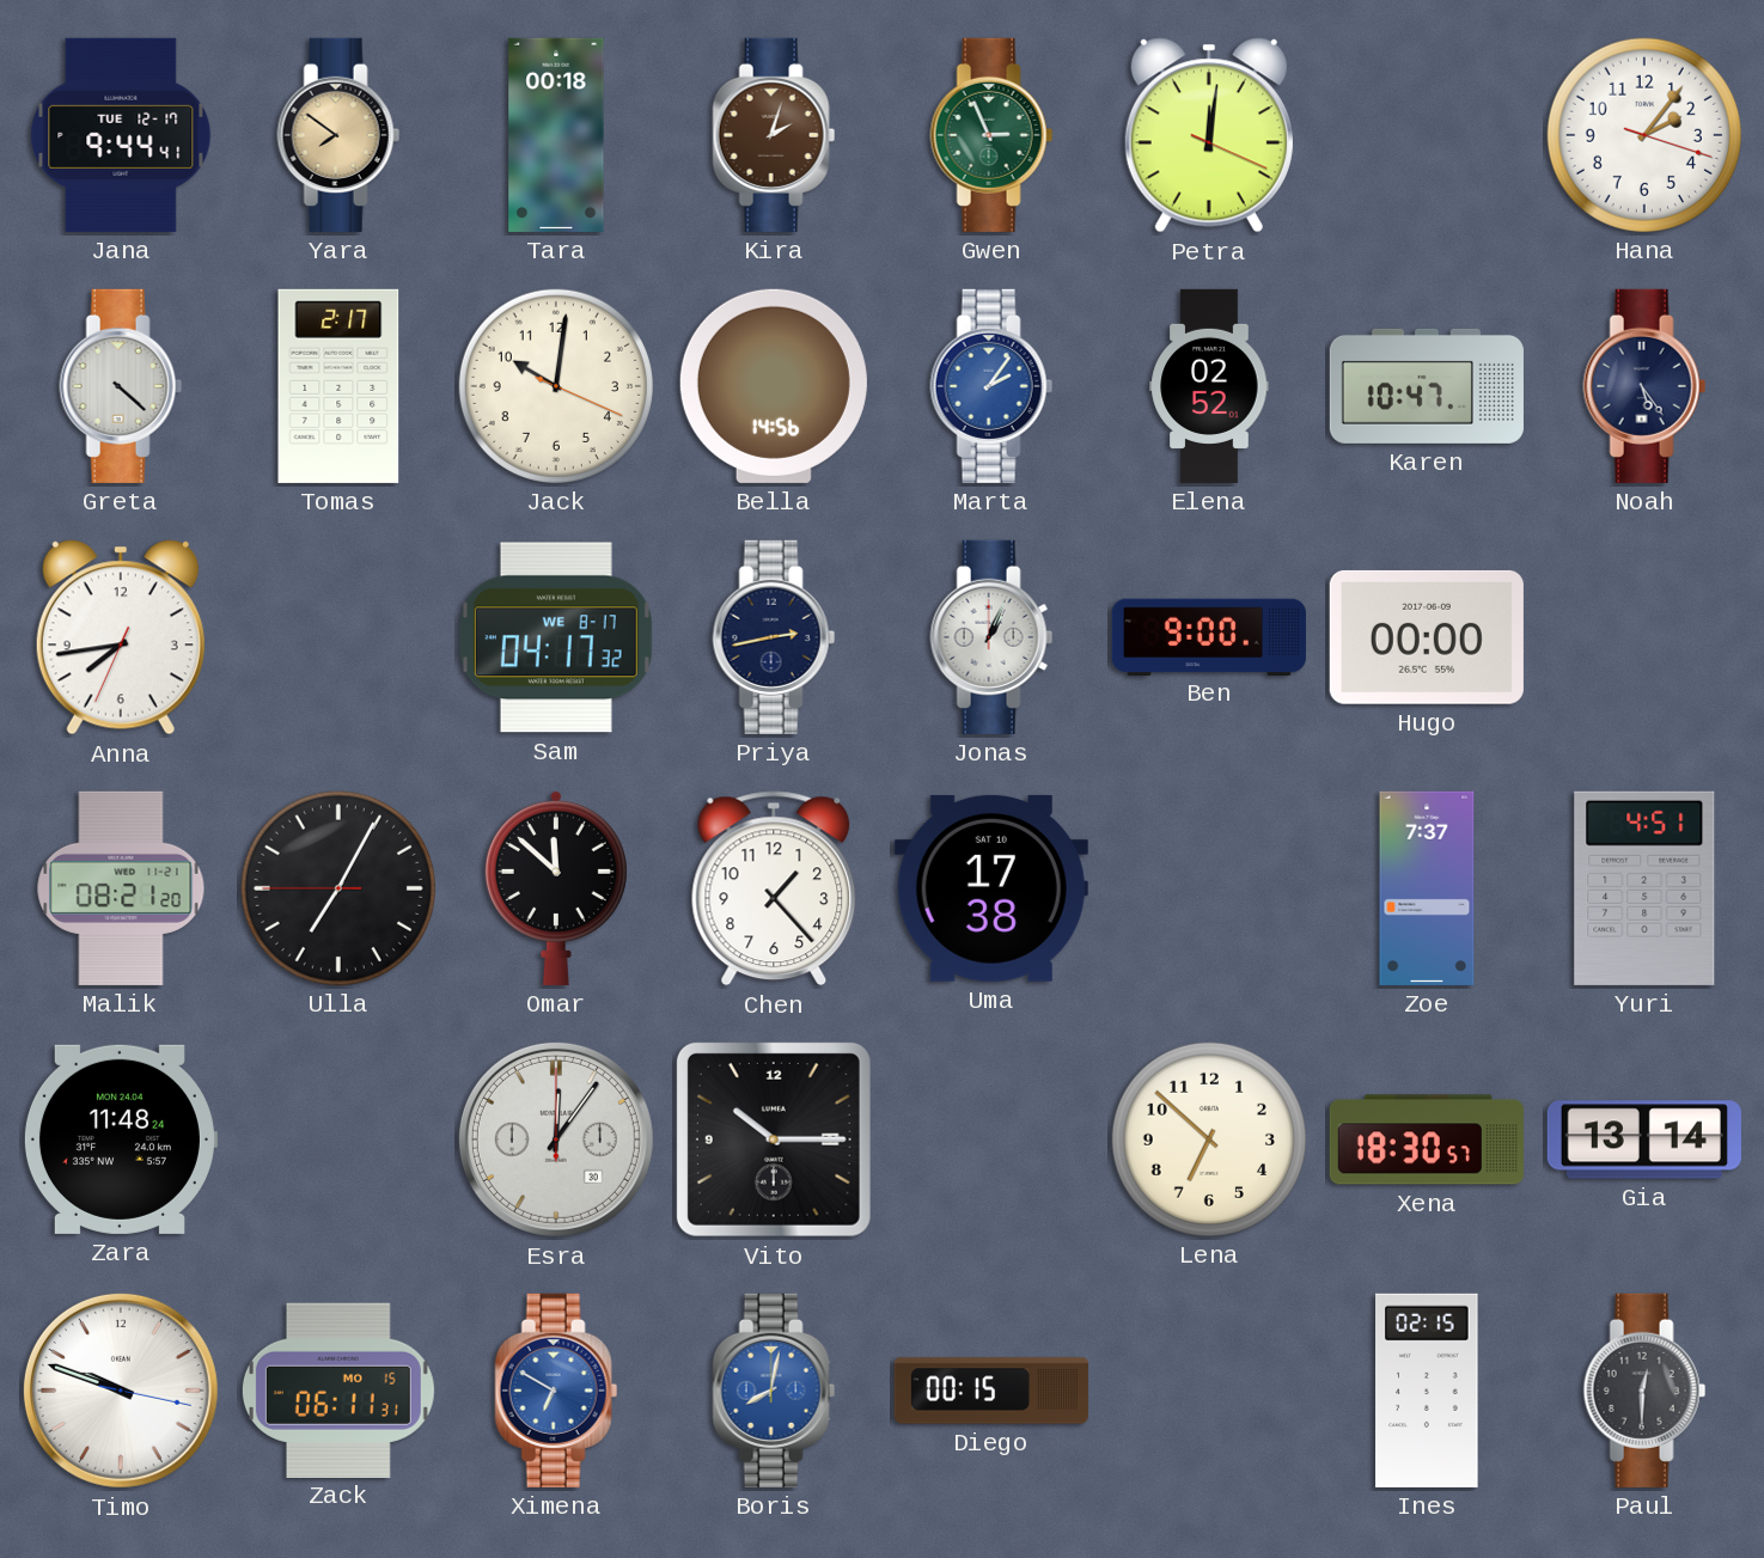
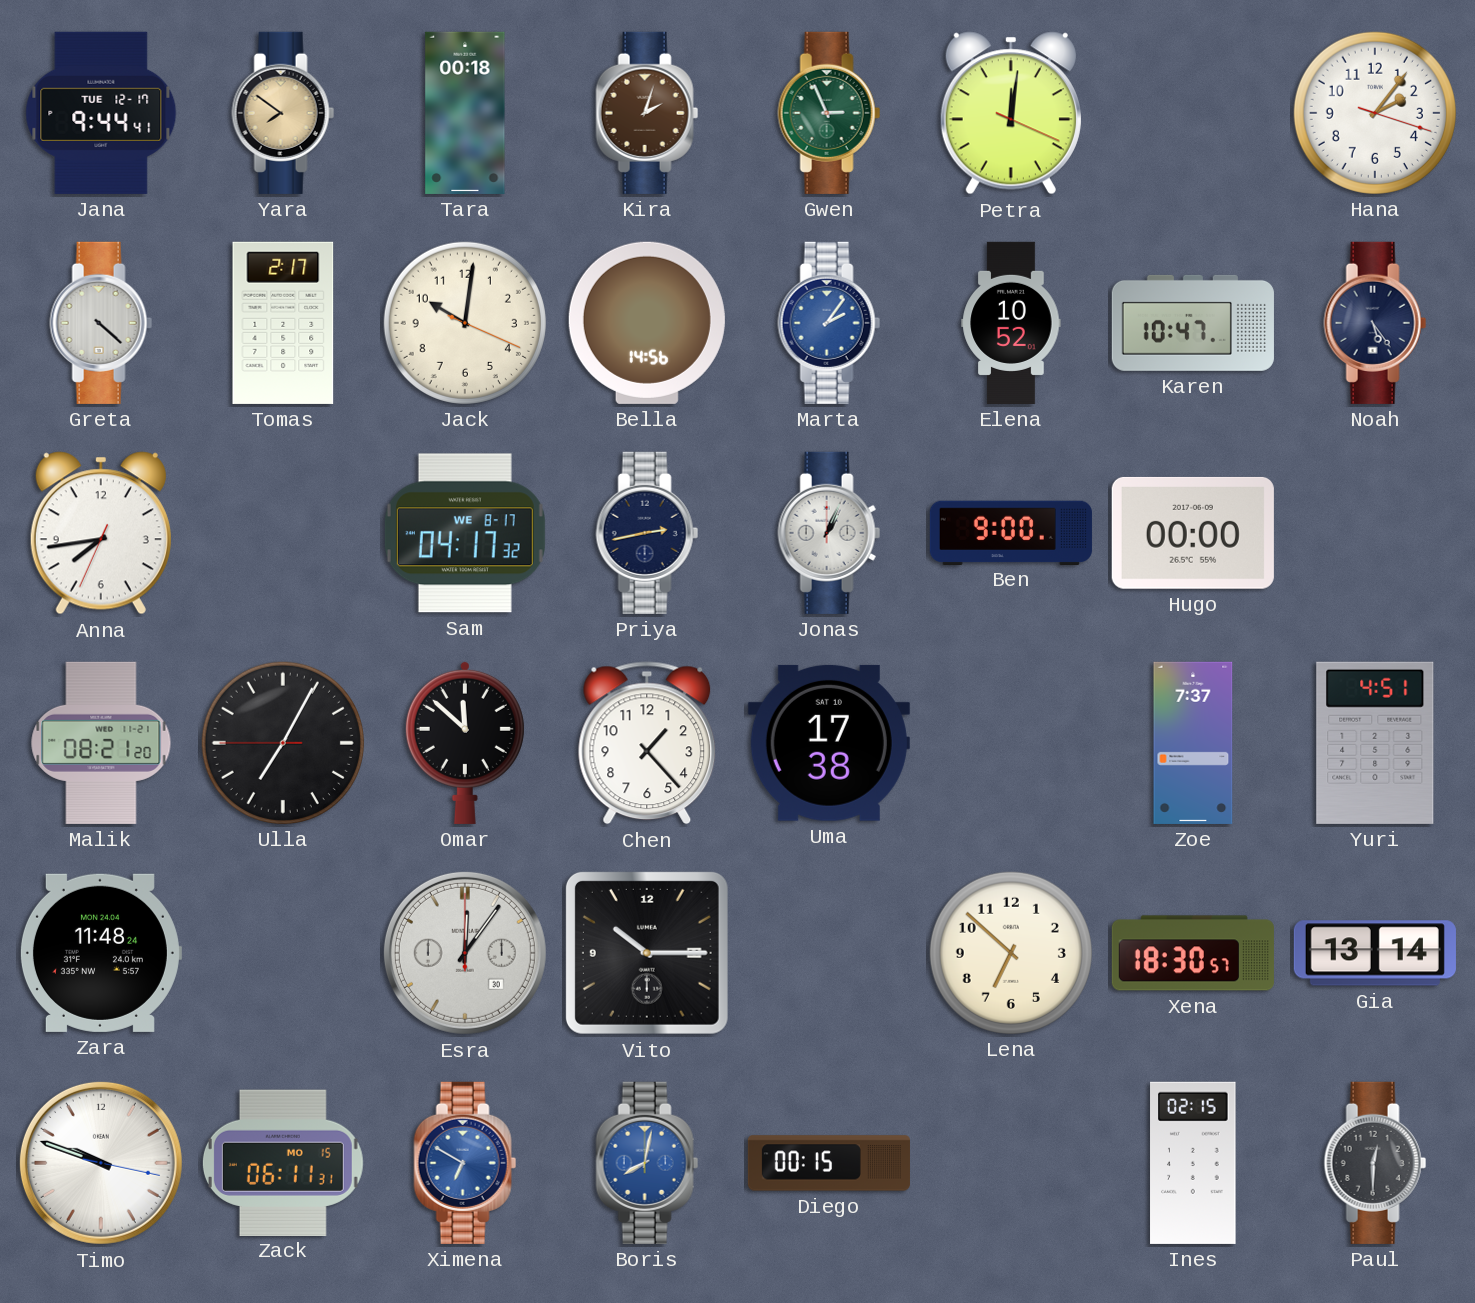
Elena: 02:52 -> 10:52
